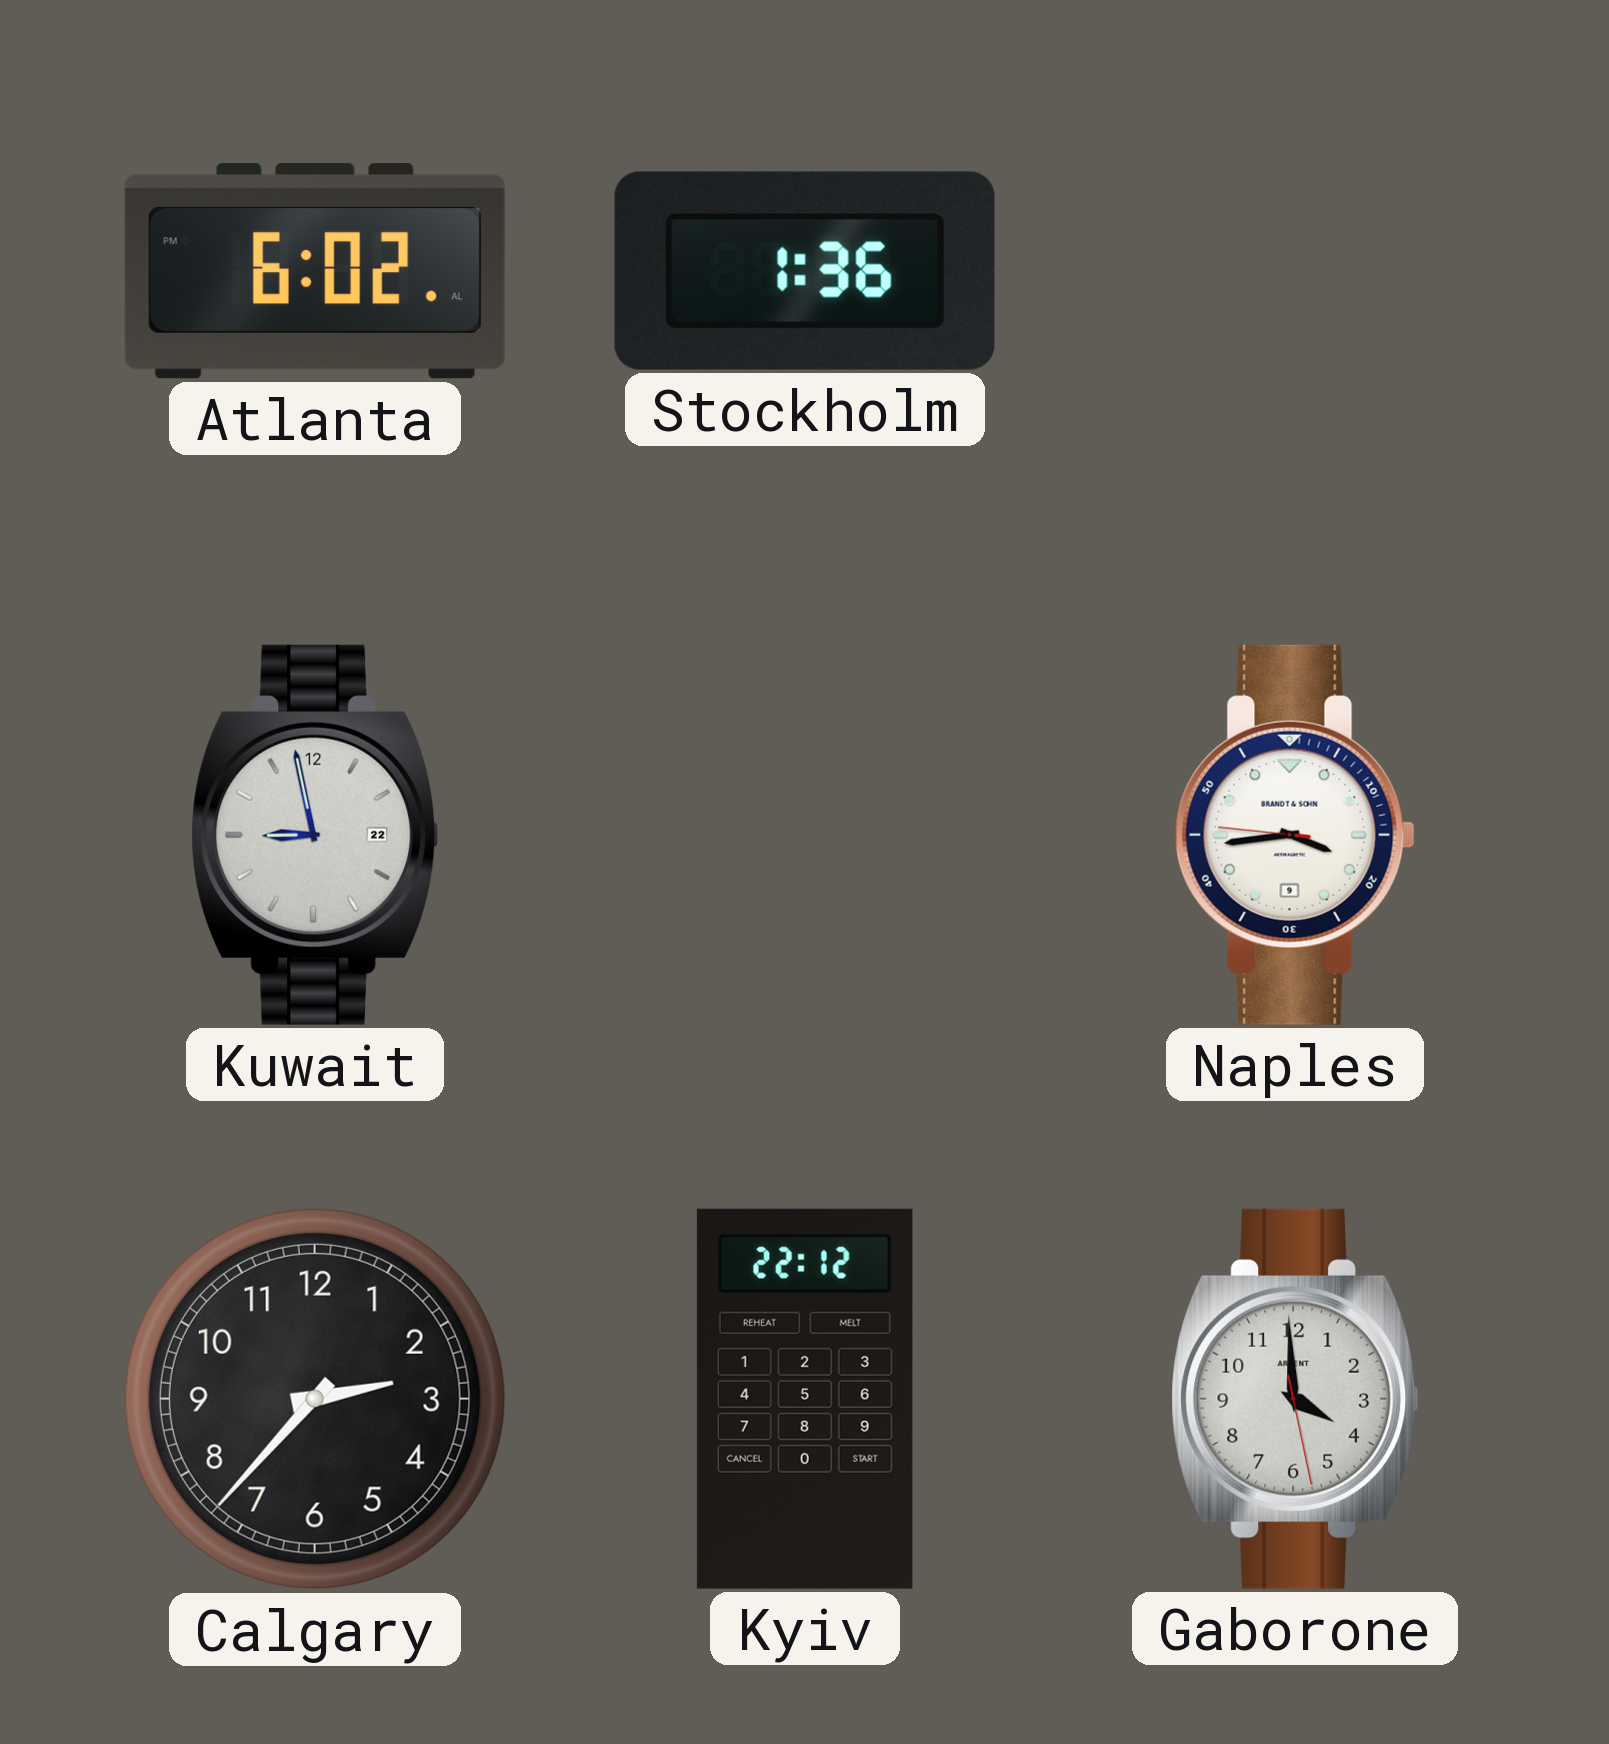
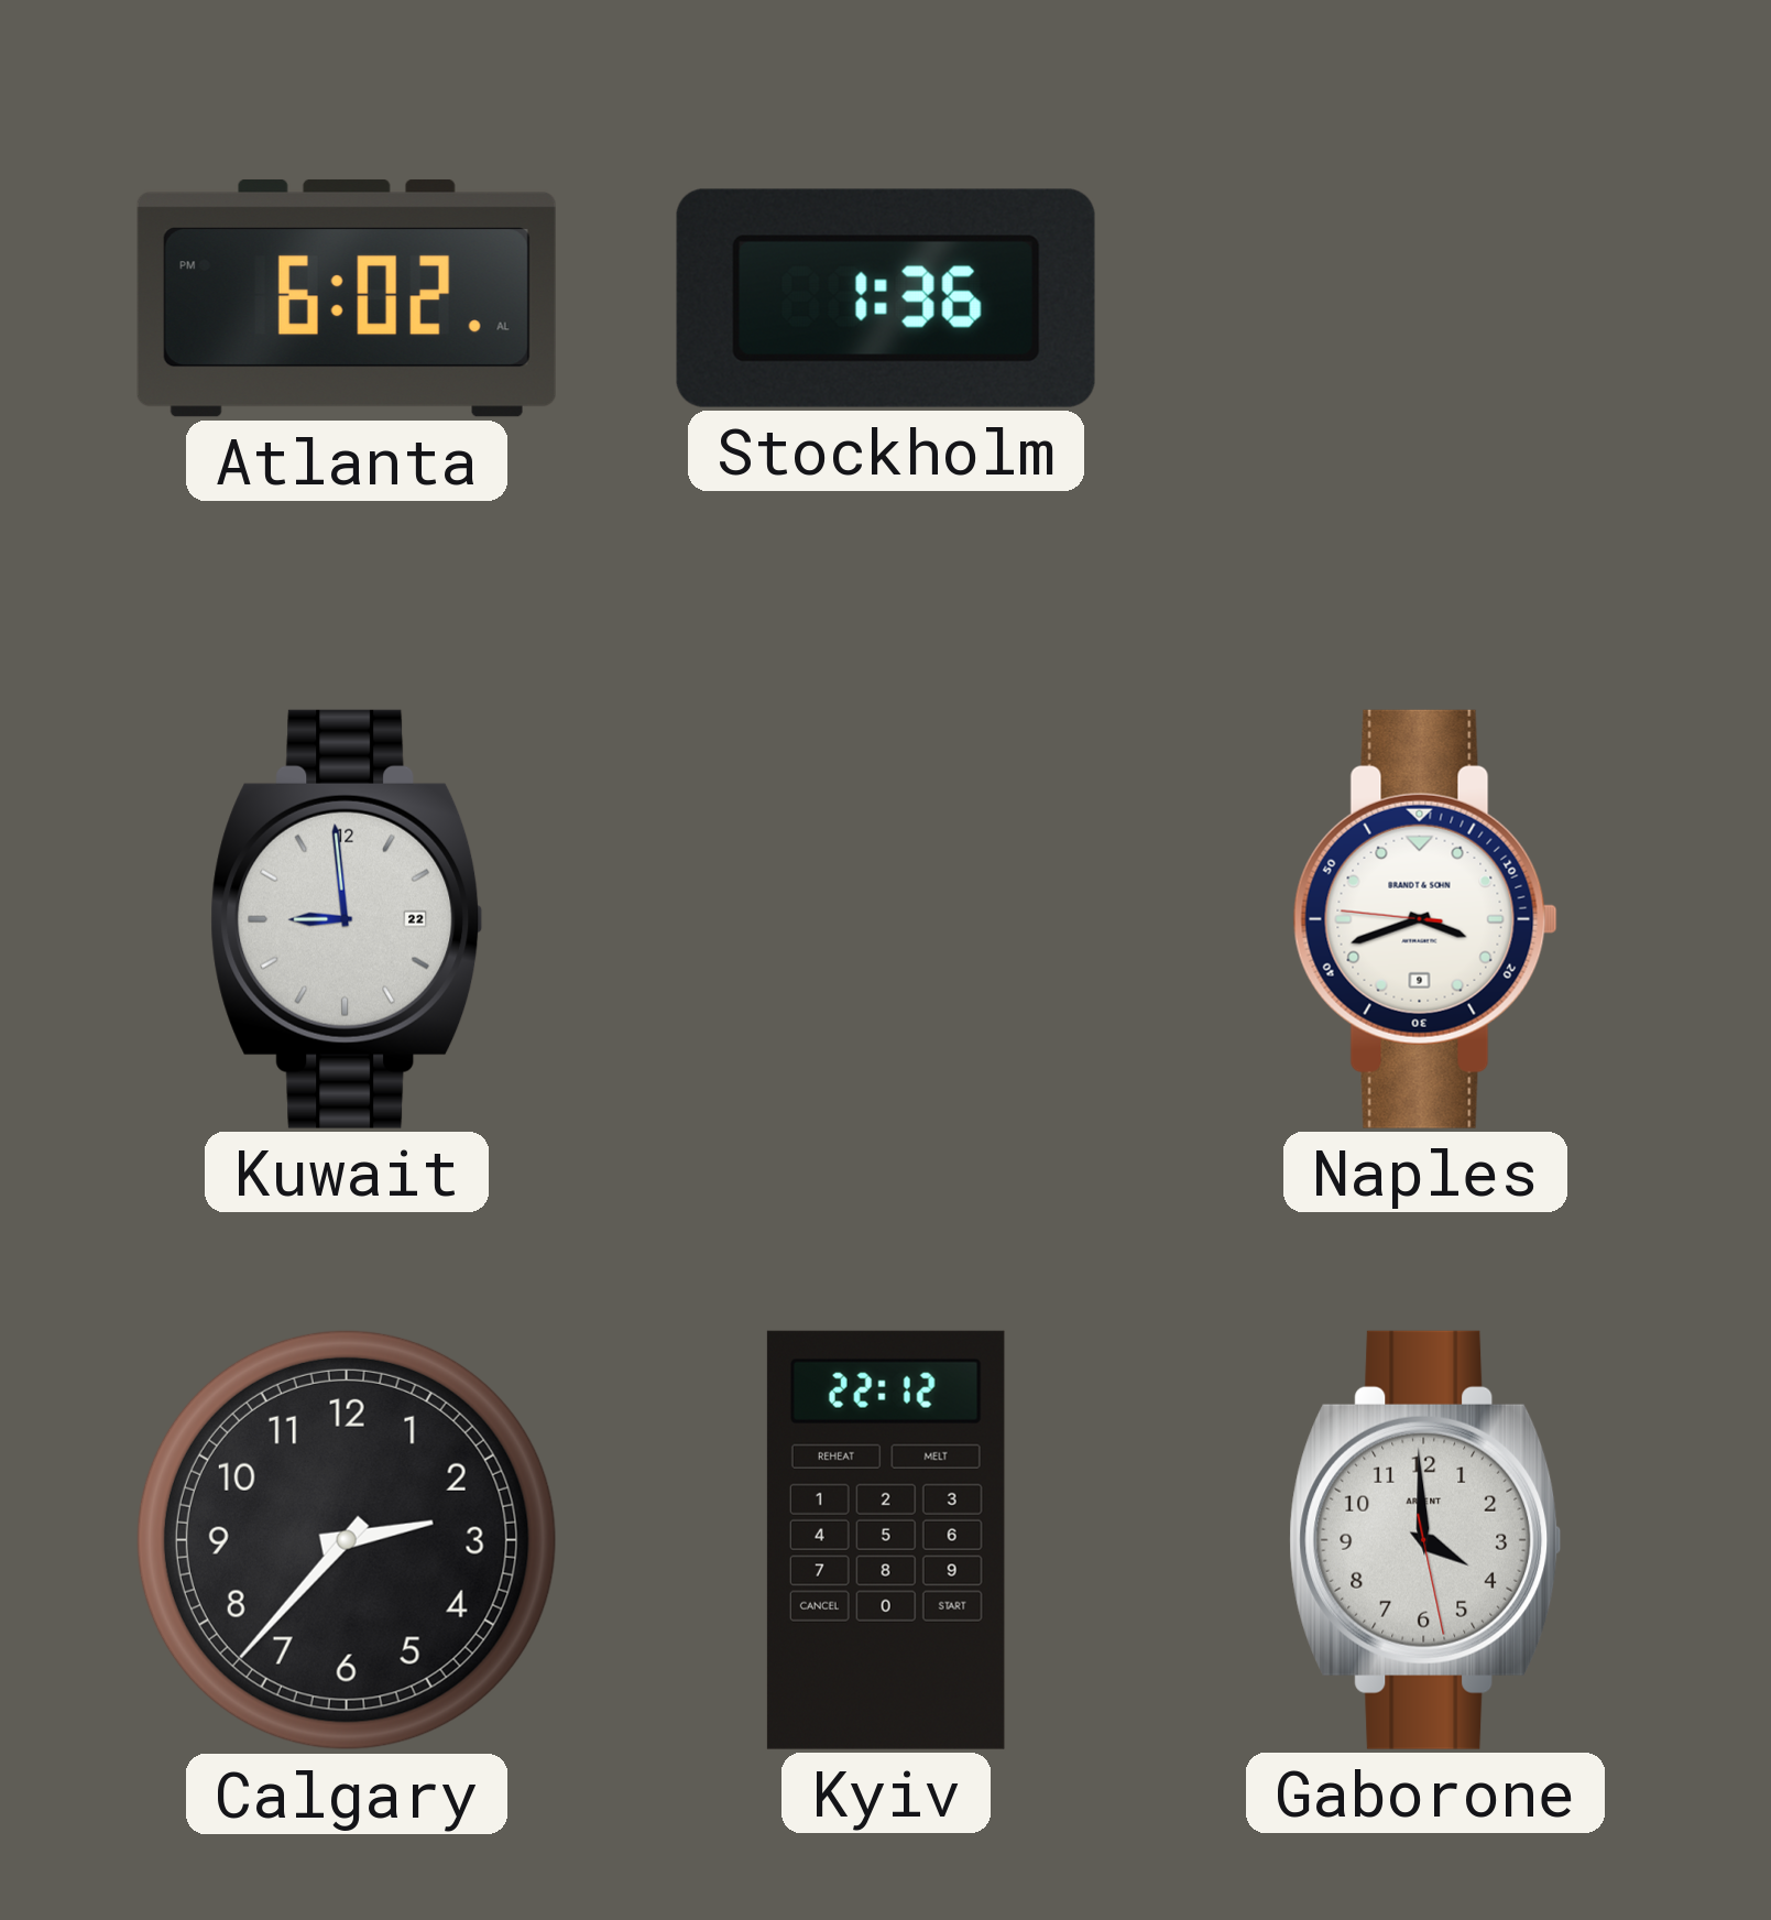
Kuwait: 8:58 -> 8:59
Naples: 3:43 -> 3:41
